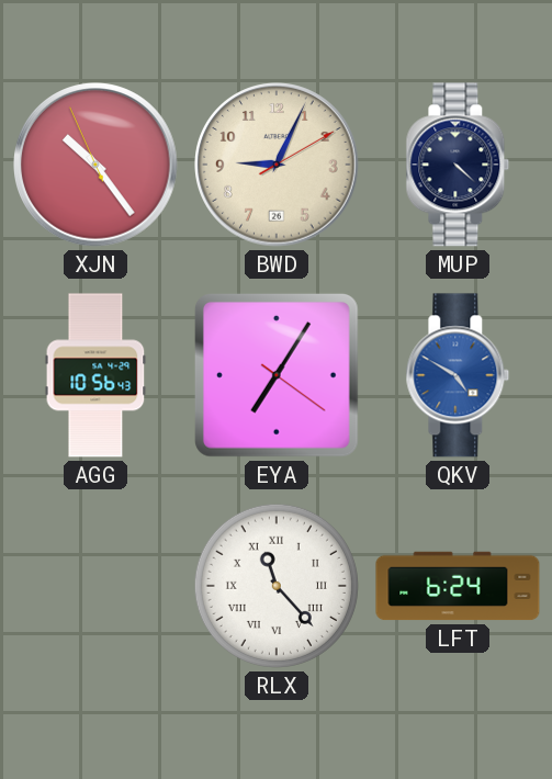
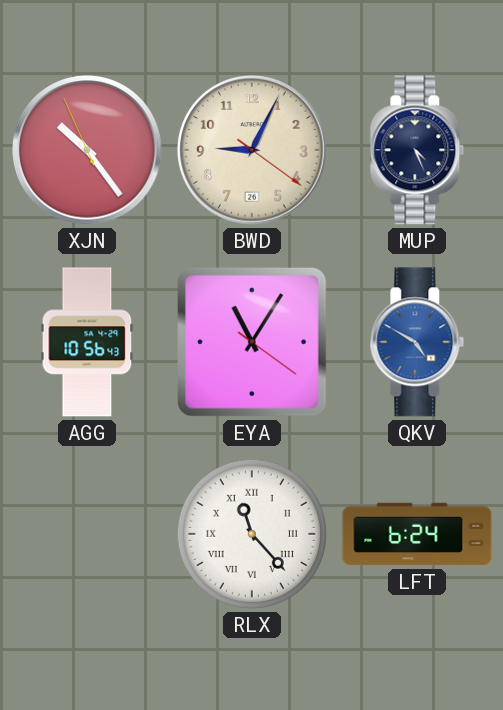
BWD: 9:04:10 -> 9:04:21
MUP: 4:22 -> 4:26
EYA: 7:05 -> 11:05
